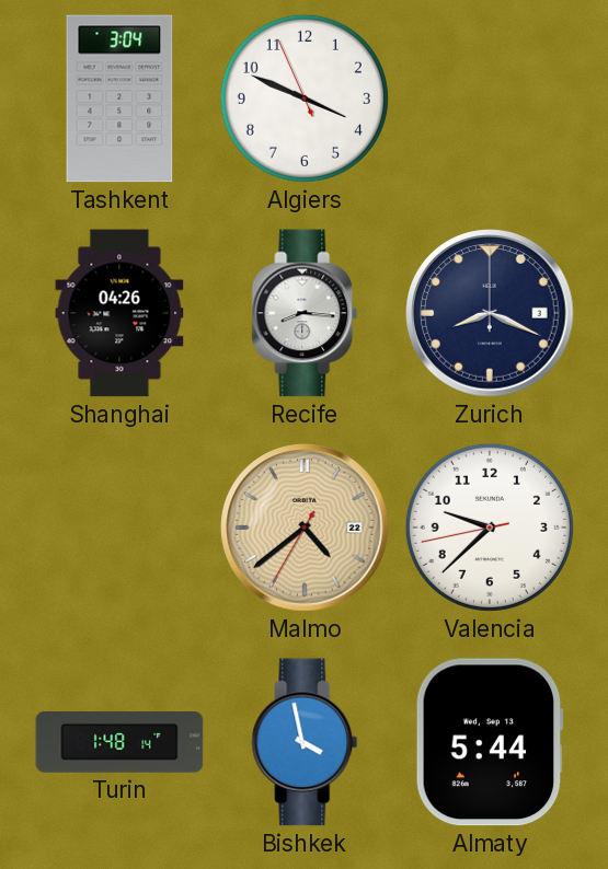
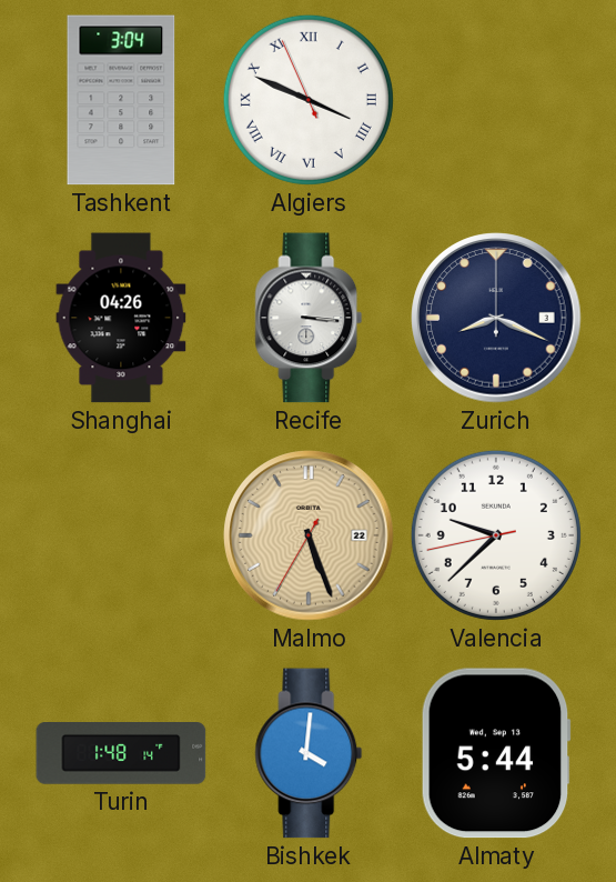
Algiers numerals: Arabic -> Roman
Recife: 8:16 -> 3:16
Malmo: 4:38 -> 5:26
Bishkek: 3:58 -> 4:01
